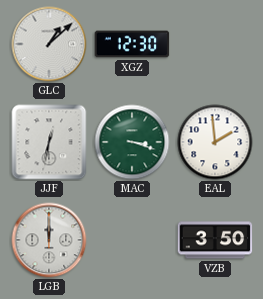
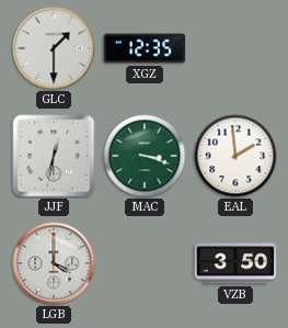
GLC: 1:08 -> 1:30
XGZ: 12:30 -> 12:35
LGB: 12:00 -> 4:00
